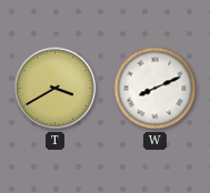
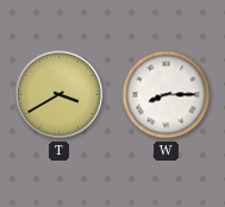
W: 8:11 -> 8:15
